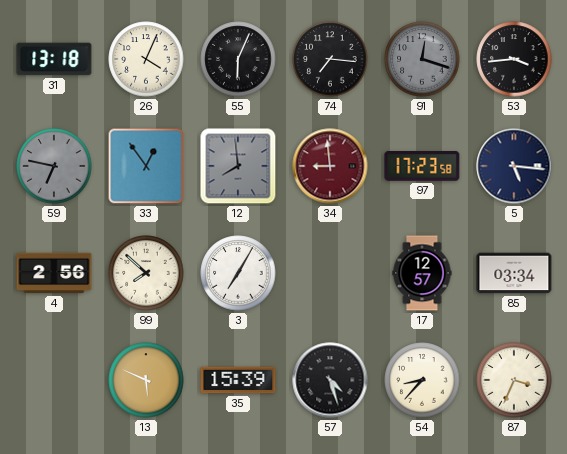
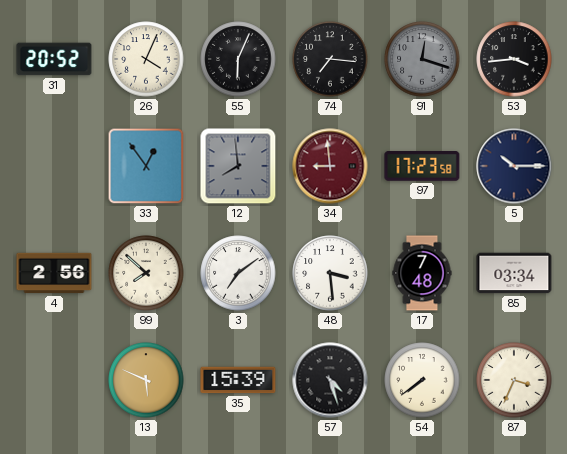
31: 13:18 -> 20:52
59: 6:47 -> none
5: 5:16 -> 10:15
3: 7:05 -> 7:09
48: none -> 3:29
17: 12:57 -> 7:48
54: 8:37 -> 7:39
